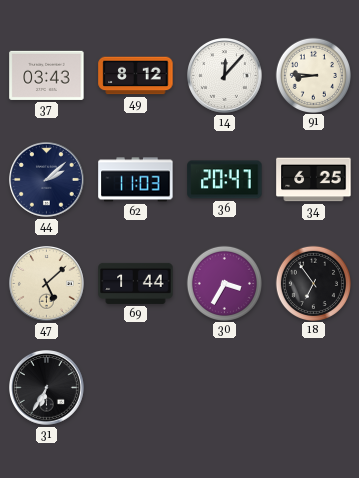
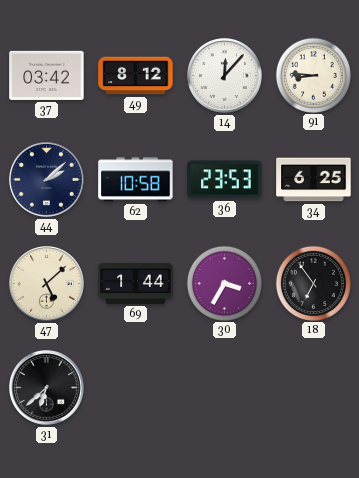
37: 03:43 -> 03:42
62: 11:03 -> 10:58
36: 20:47 -> 23:53
31: 6:35 -> 6:38
